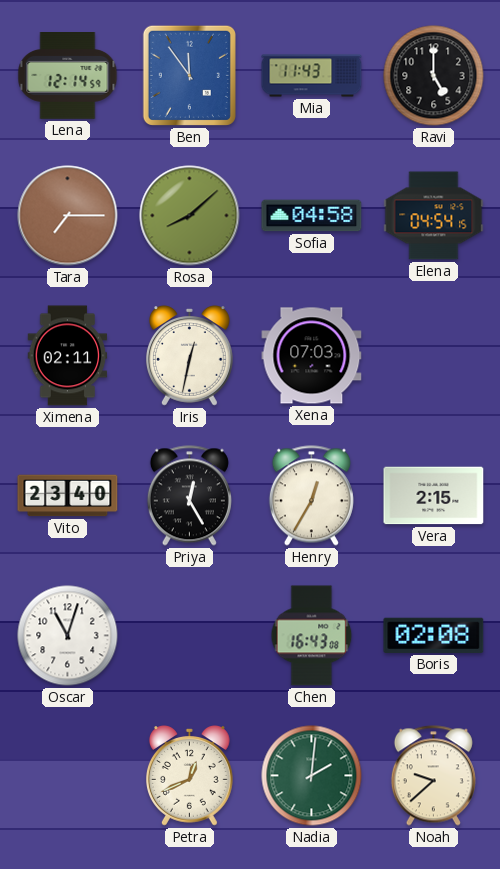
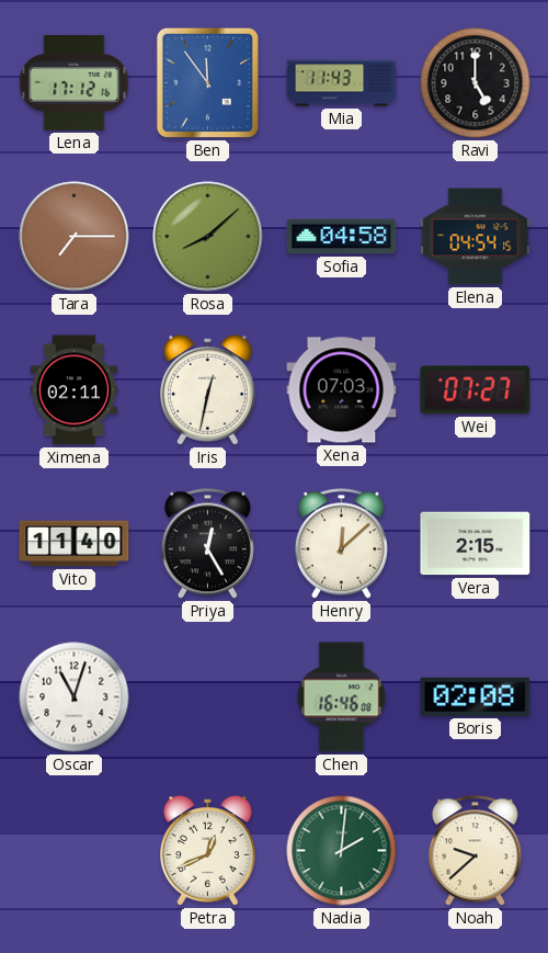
Lena: 12:14 -> 17:12
Wei: none -> 07:27
Vito: 23:40 -> 11:40
Henry: 12:35 -> 12:08
Chen: 16:43 -> 16:46
